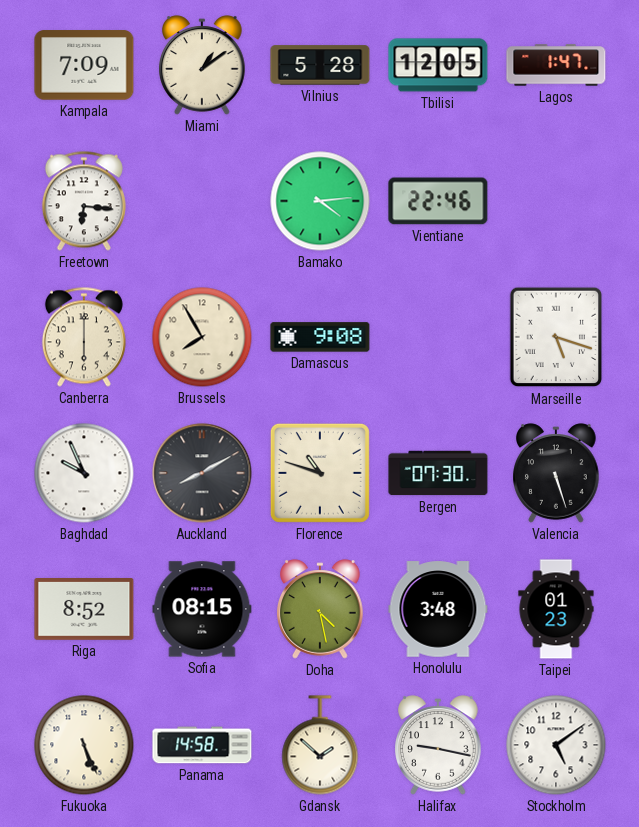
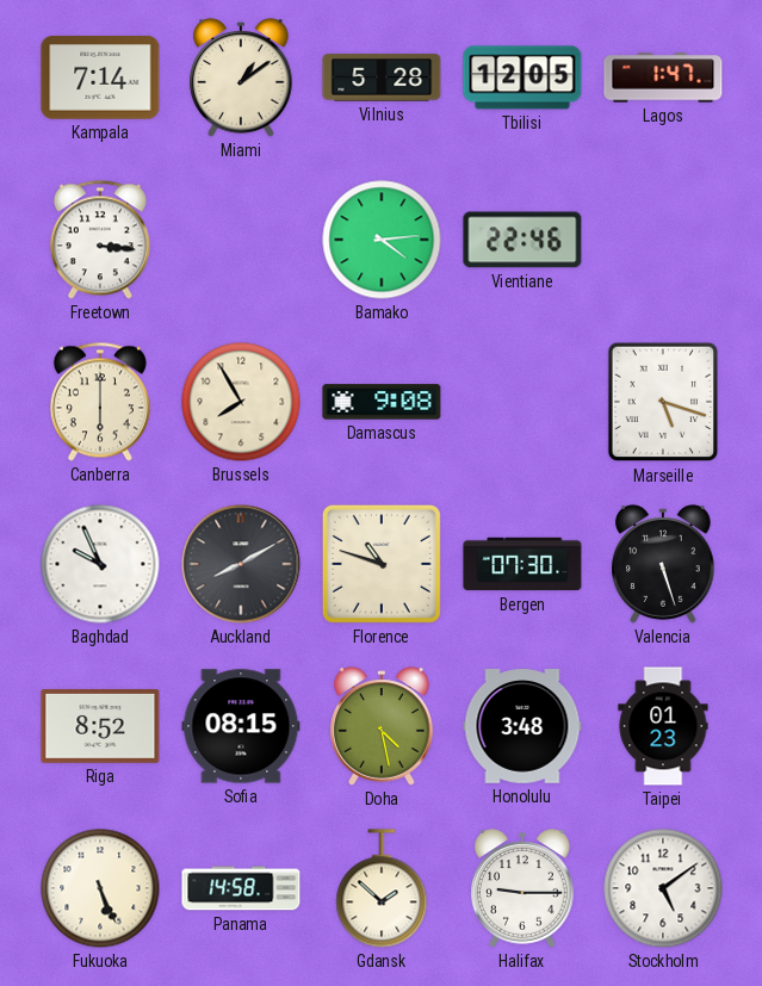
Kampala: 7:09 -> 7:14
Freetown: 6:16 -> 3:16
Halifax: 9:17 -> 9:15
